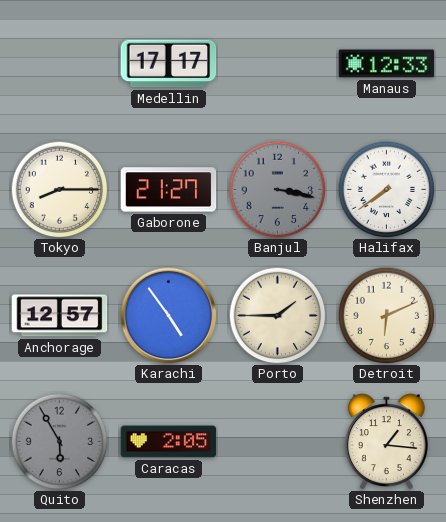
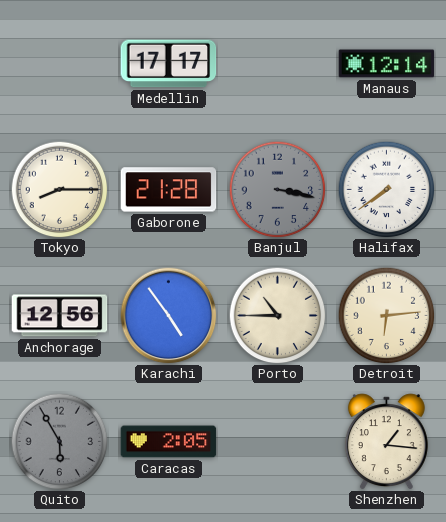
Manaus: 12:33 -> 12:14
Gaborone: 21:27 -> 21:28
Anchorage: 12:57 -> 12:56
Porto: 1:45 -> 10:45
Detroit: 6:11 -> 6:14
